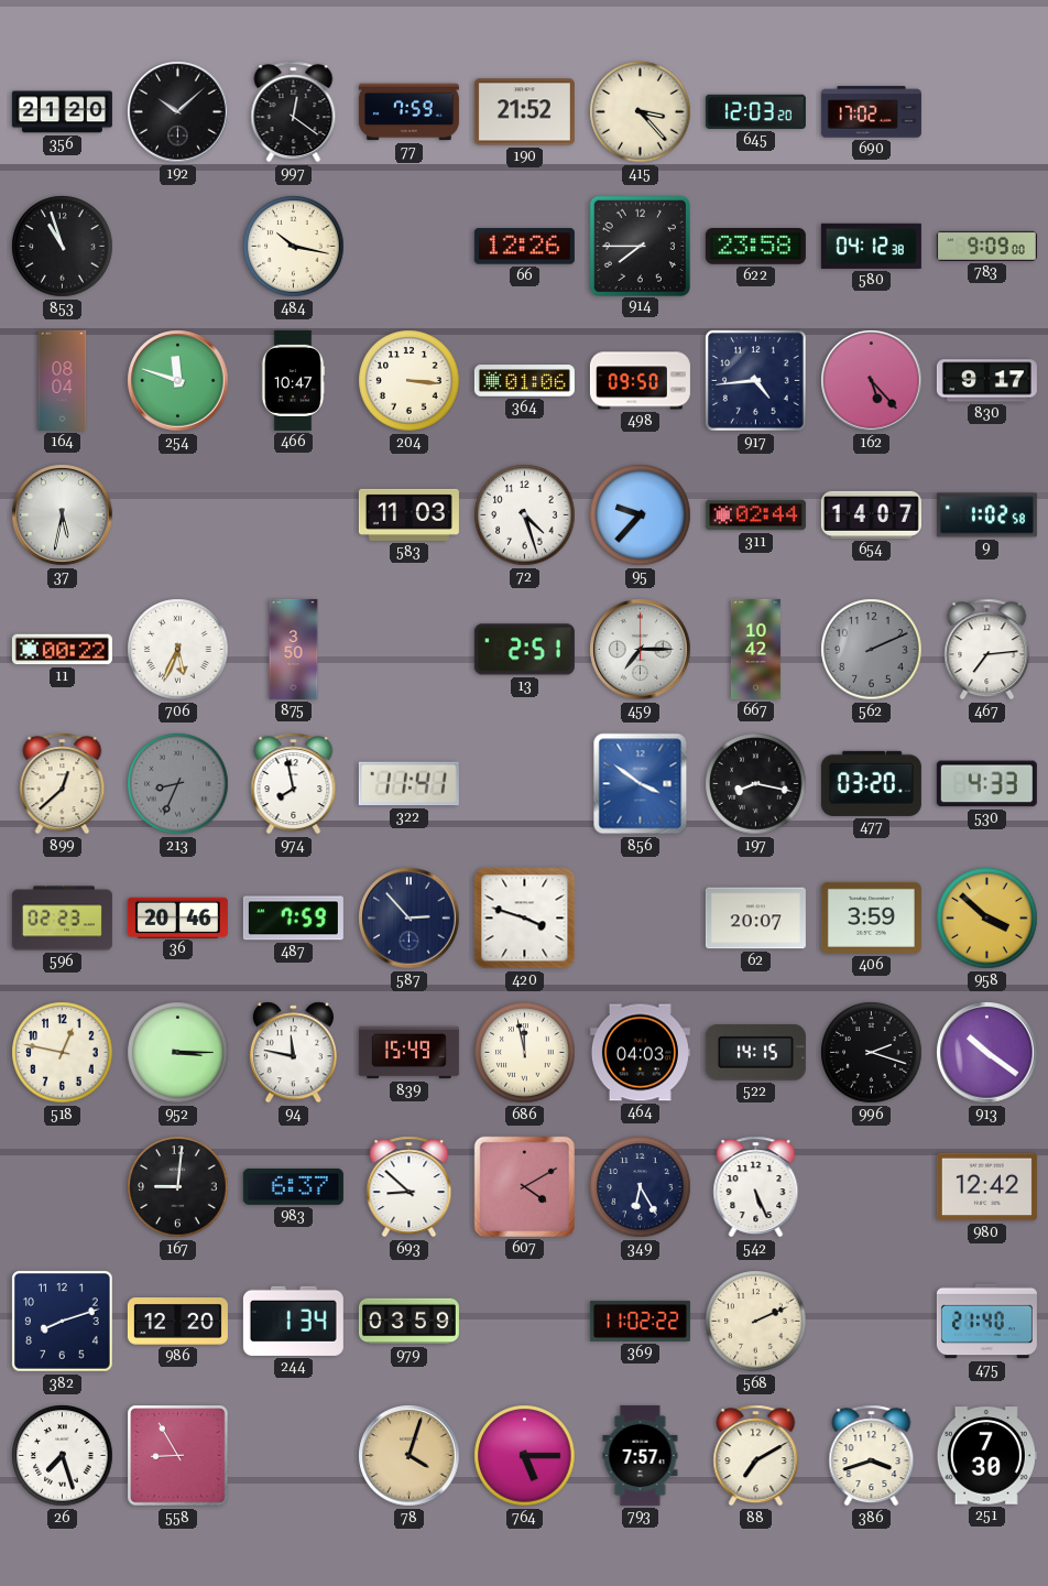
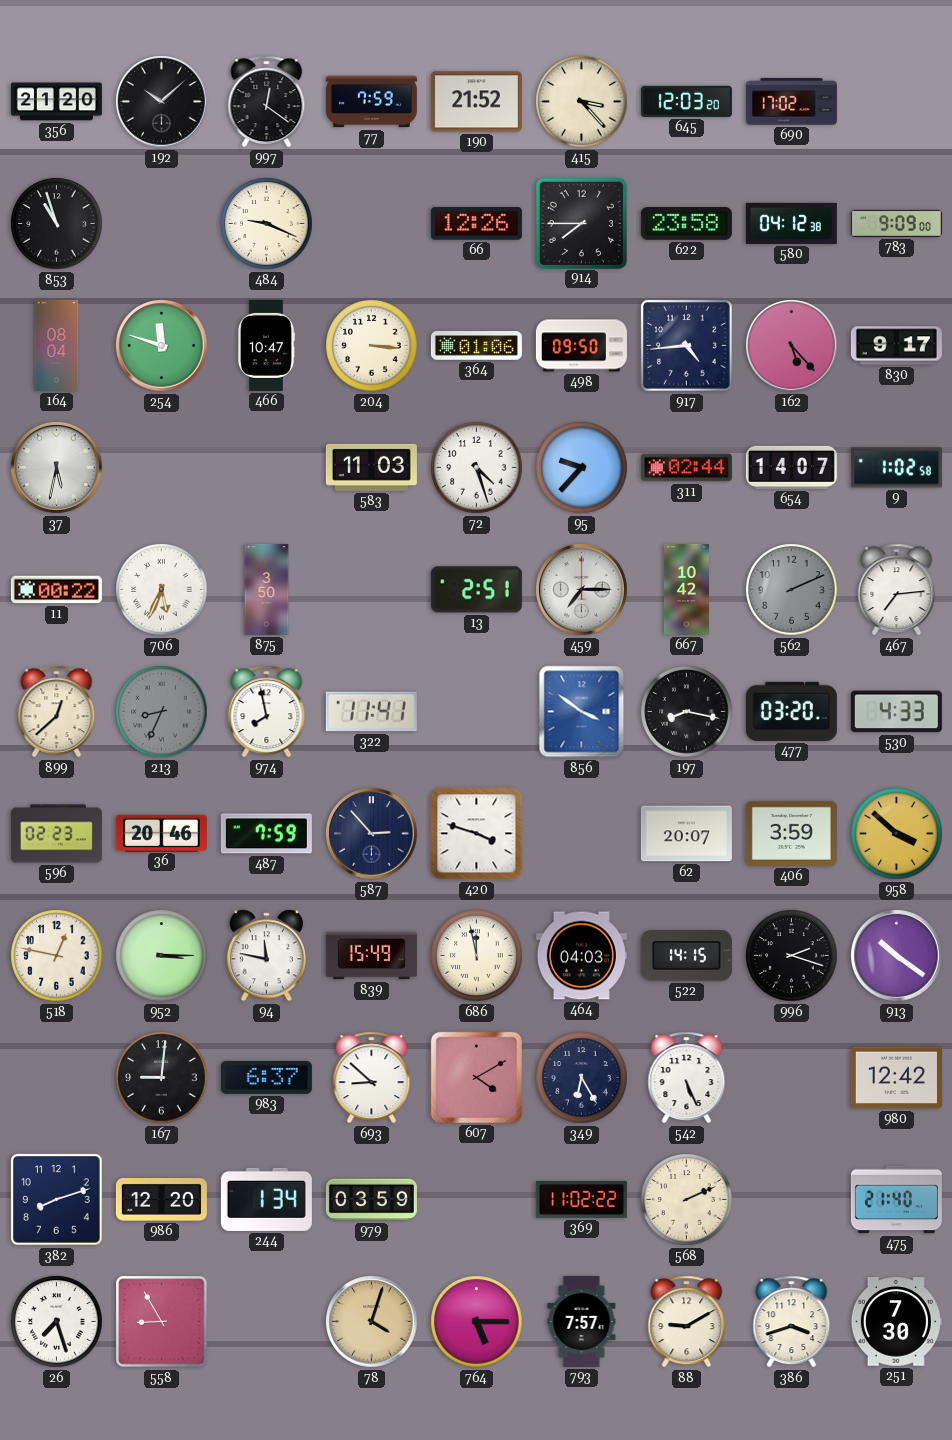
484: 10:17 -> 9:19
88: 7:10 -> 9:10
